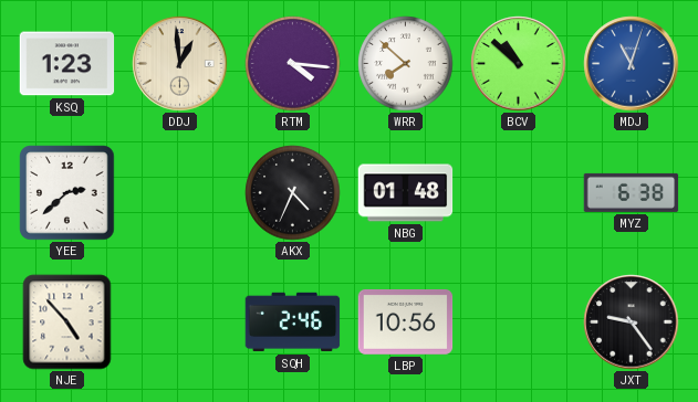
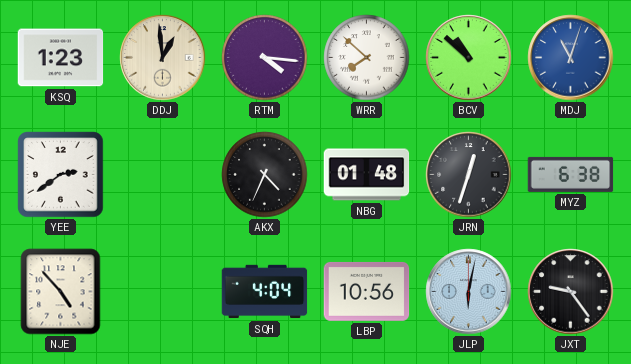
YEE: 2:38 -> 2:39
JRN: none -> 12:33
SQH: 2:46 -> 4:04
JLP: none -> 6:02
